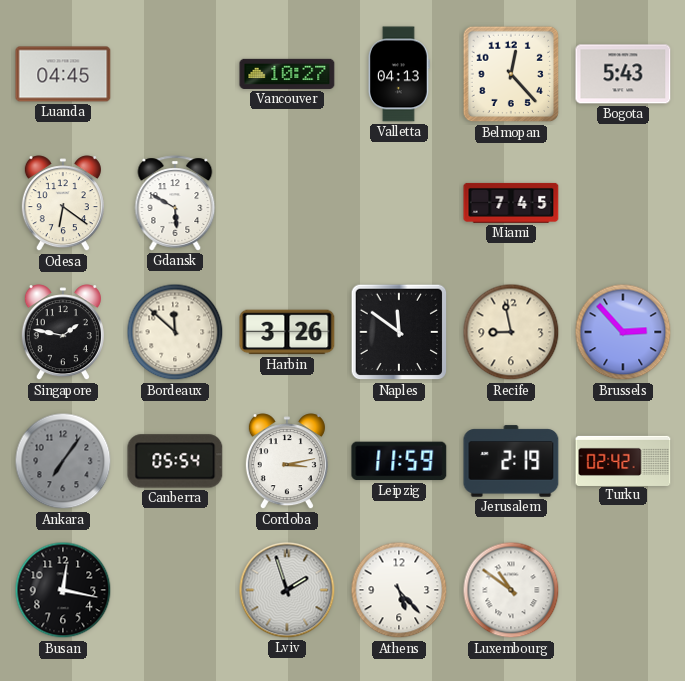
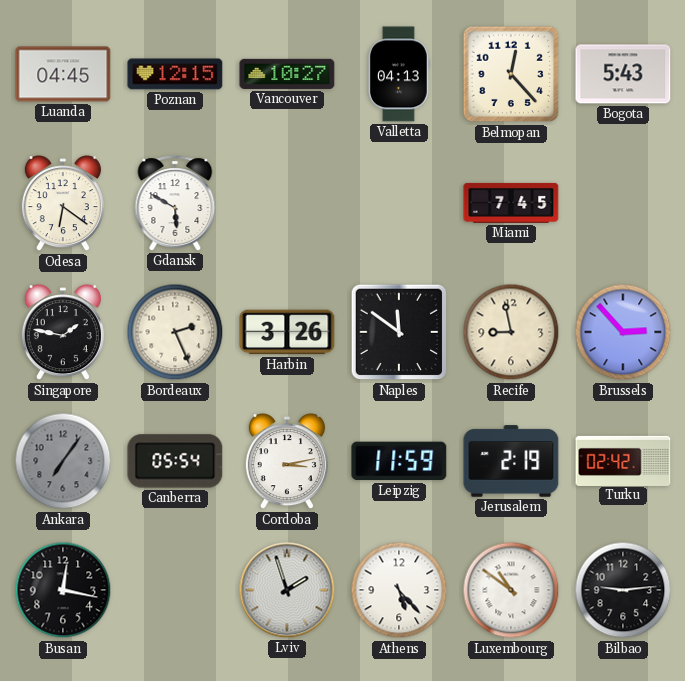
Poznan: none -> 12:15
Bordeaux: 11:52 -> 2:26
Bilbao: none -> 9:14
